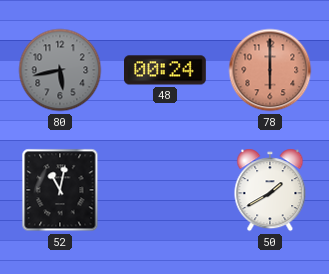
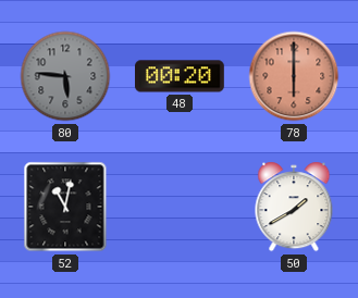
80: 5:43 -> 5:46
48: 00:24 -> 00:20
